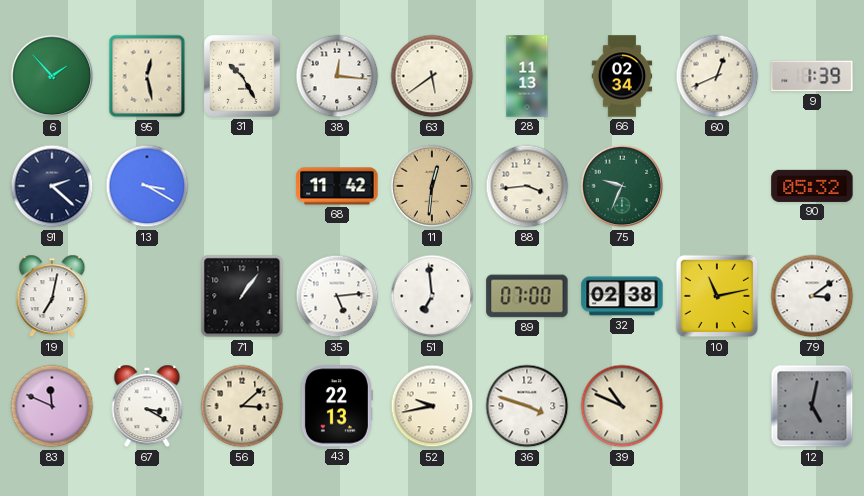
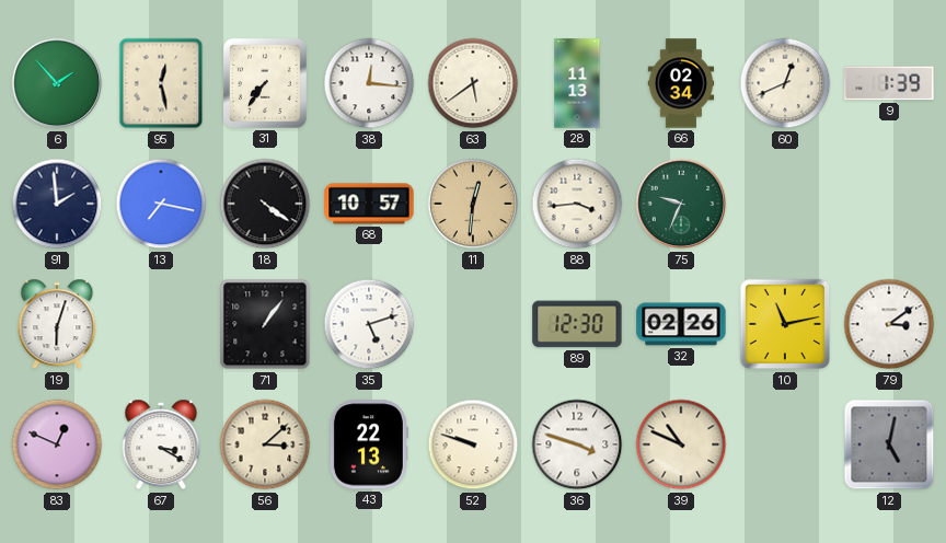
31: 10:25 -> 7:36
91: 2:22 -> 1:59
13: 3:20 -> 7:17
18: none -> 4:21
68: 11:42 -> 10:57
90: 05:32 -> none
19: 7:02 -> 6:03
35: 5:14 -> 5:12
51: 6:59 -> none
89: 07:00 -> 12:30
32: 02:38 -> 02:26
83: 11:49 -> 12:49
52: 9:43 -> 9:48
